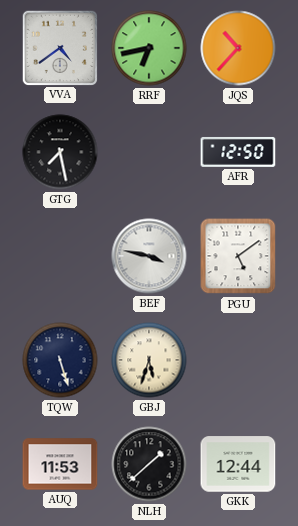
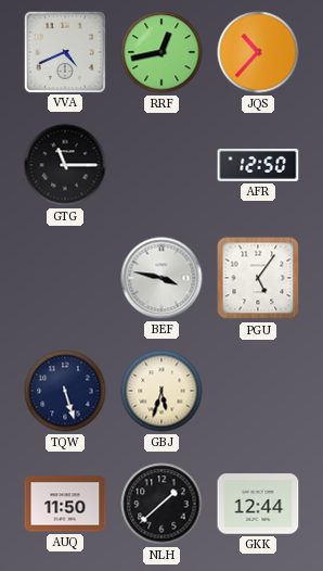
VVA: 4:39 -> 4:41
RRF: 6:43 -> 12:43
GTG: 7:28 -> 11:15
PGU: 5:09 -> 5:06
AUQ: 11:53 -> 11:50
